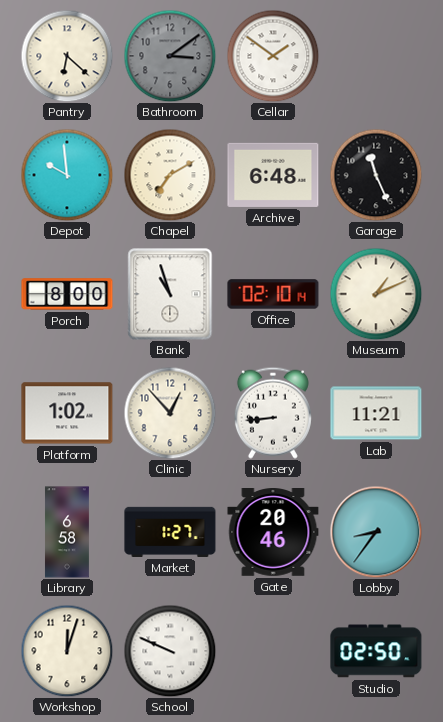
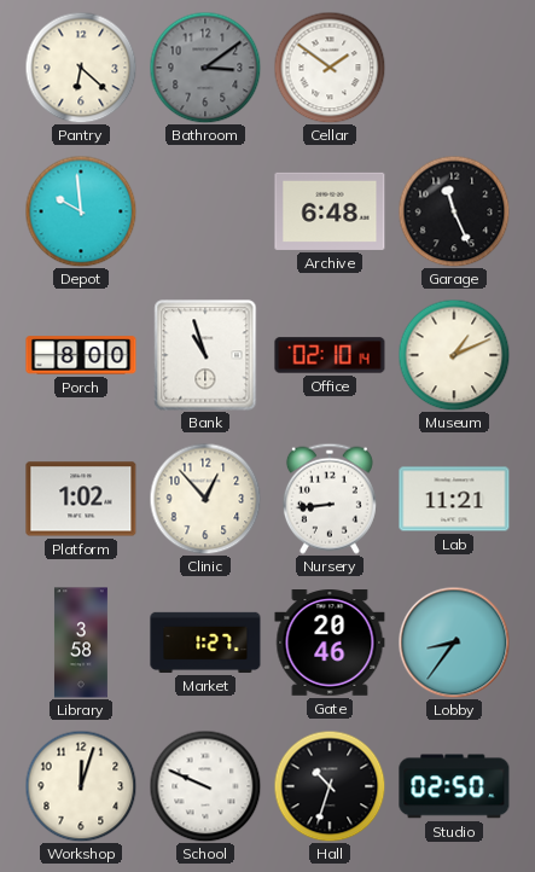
Chapel: 7:10 -> none
Library: 6:58 -> 3:58
Hall: none -> 10:33
